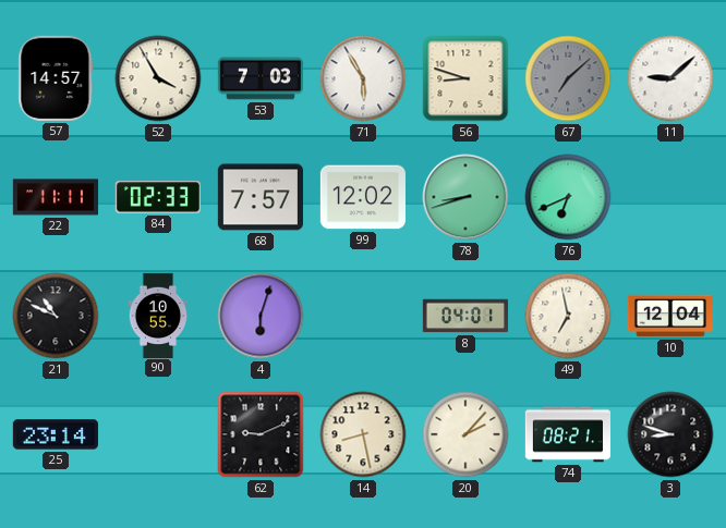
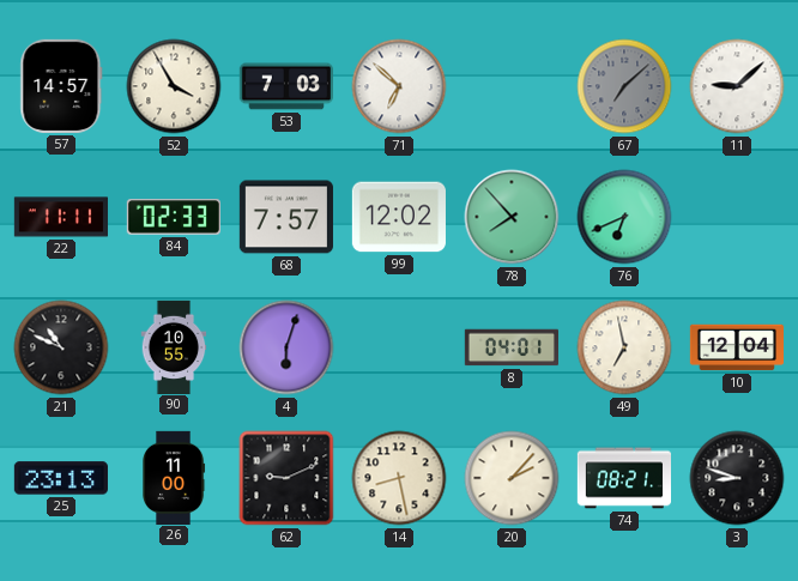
71: 5:55 -> 6:52
56: 8:48 -> none
78: 8:42 -> 7:53
25: 23:14 -> 23:13
26: none -> 11:00
